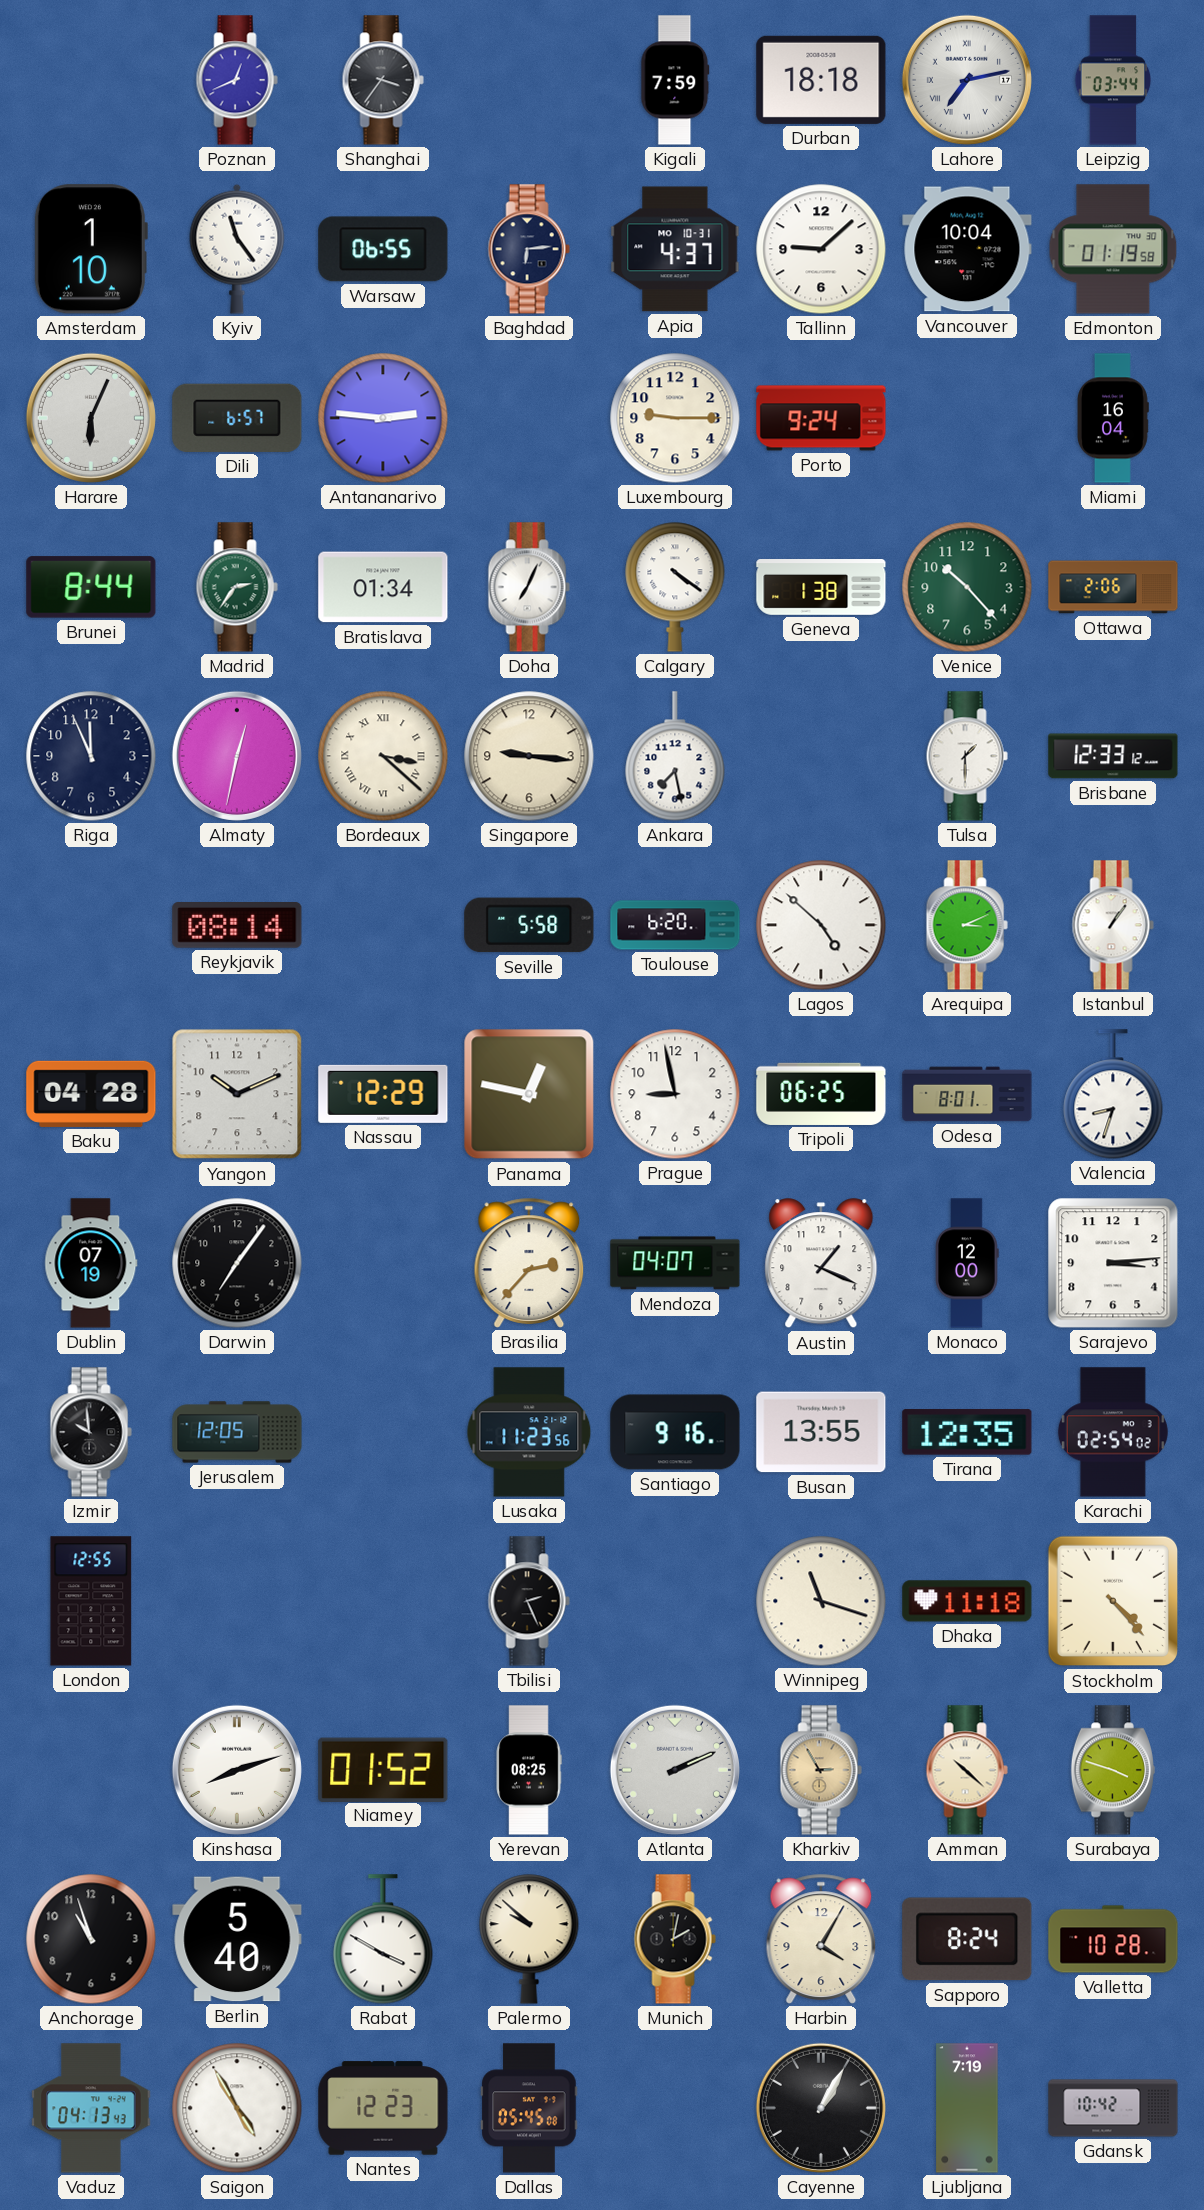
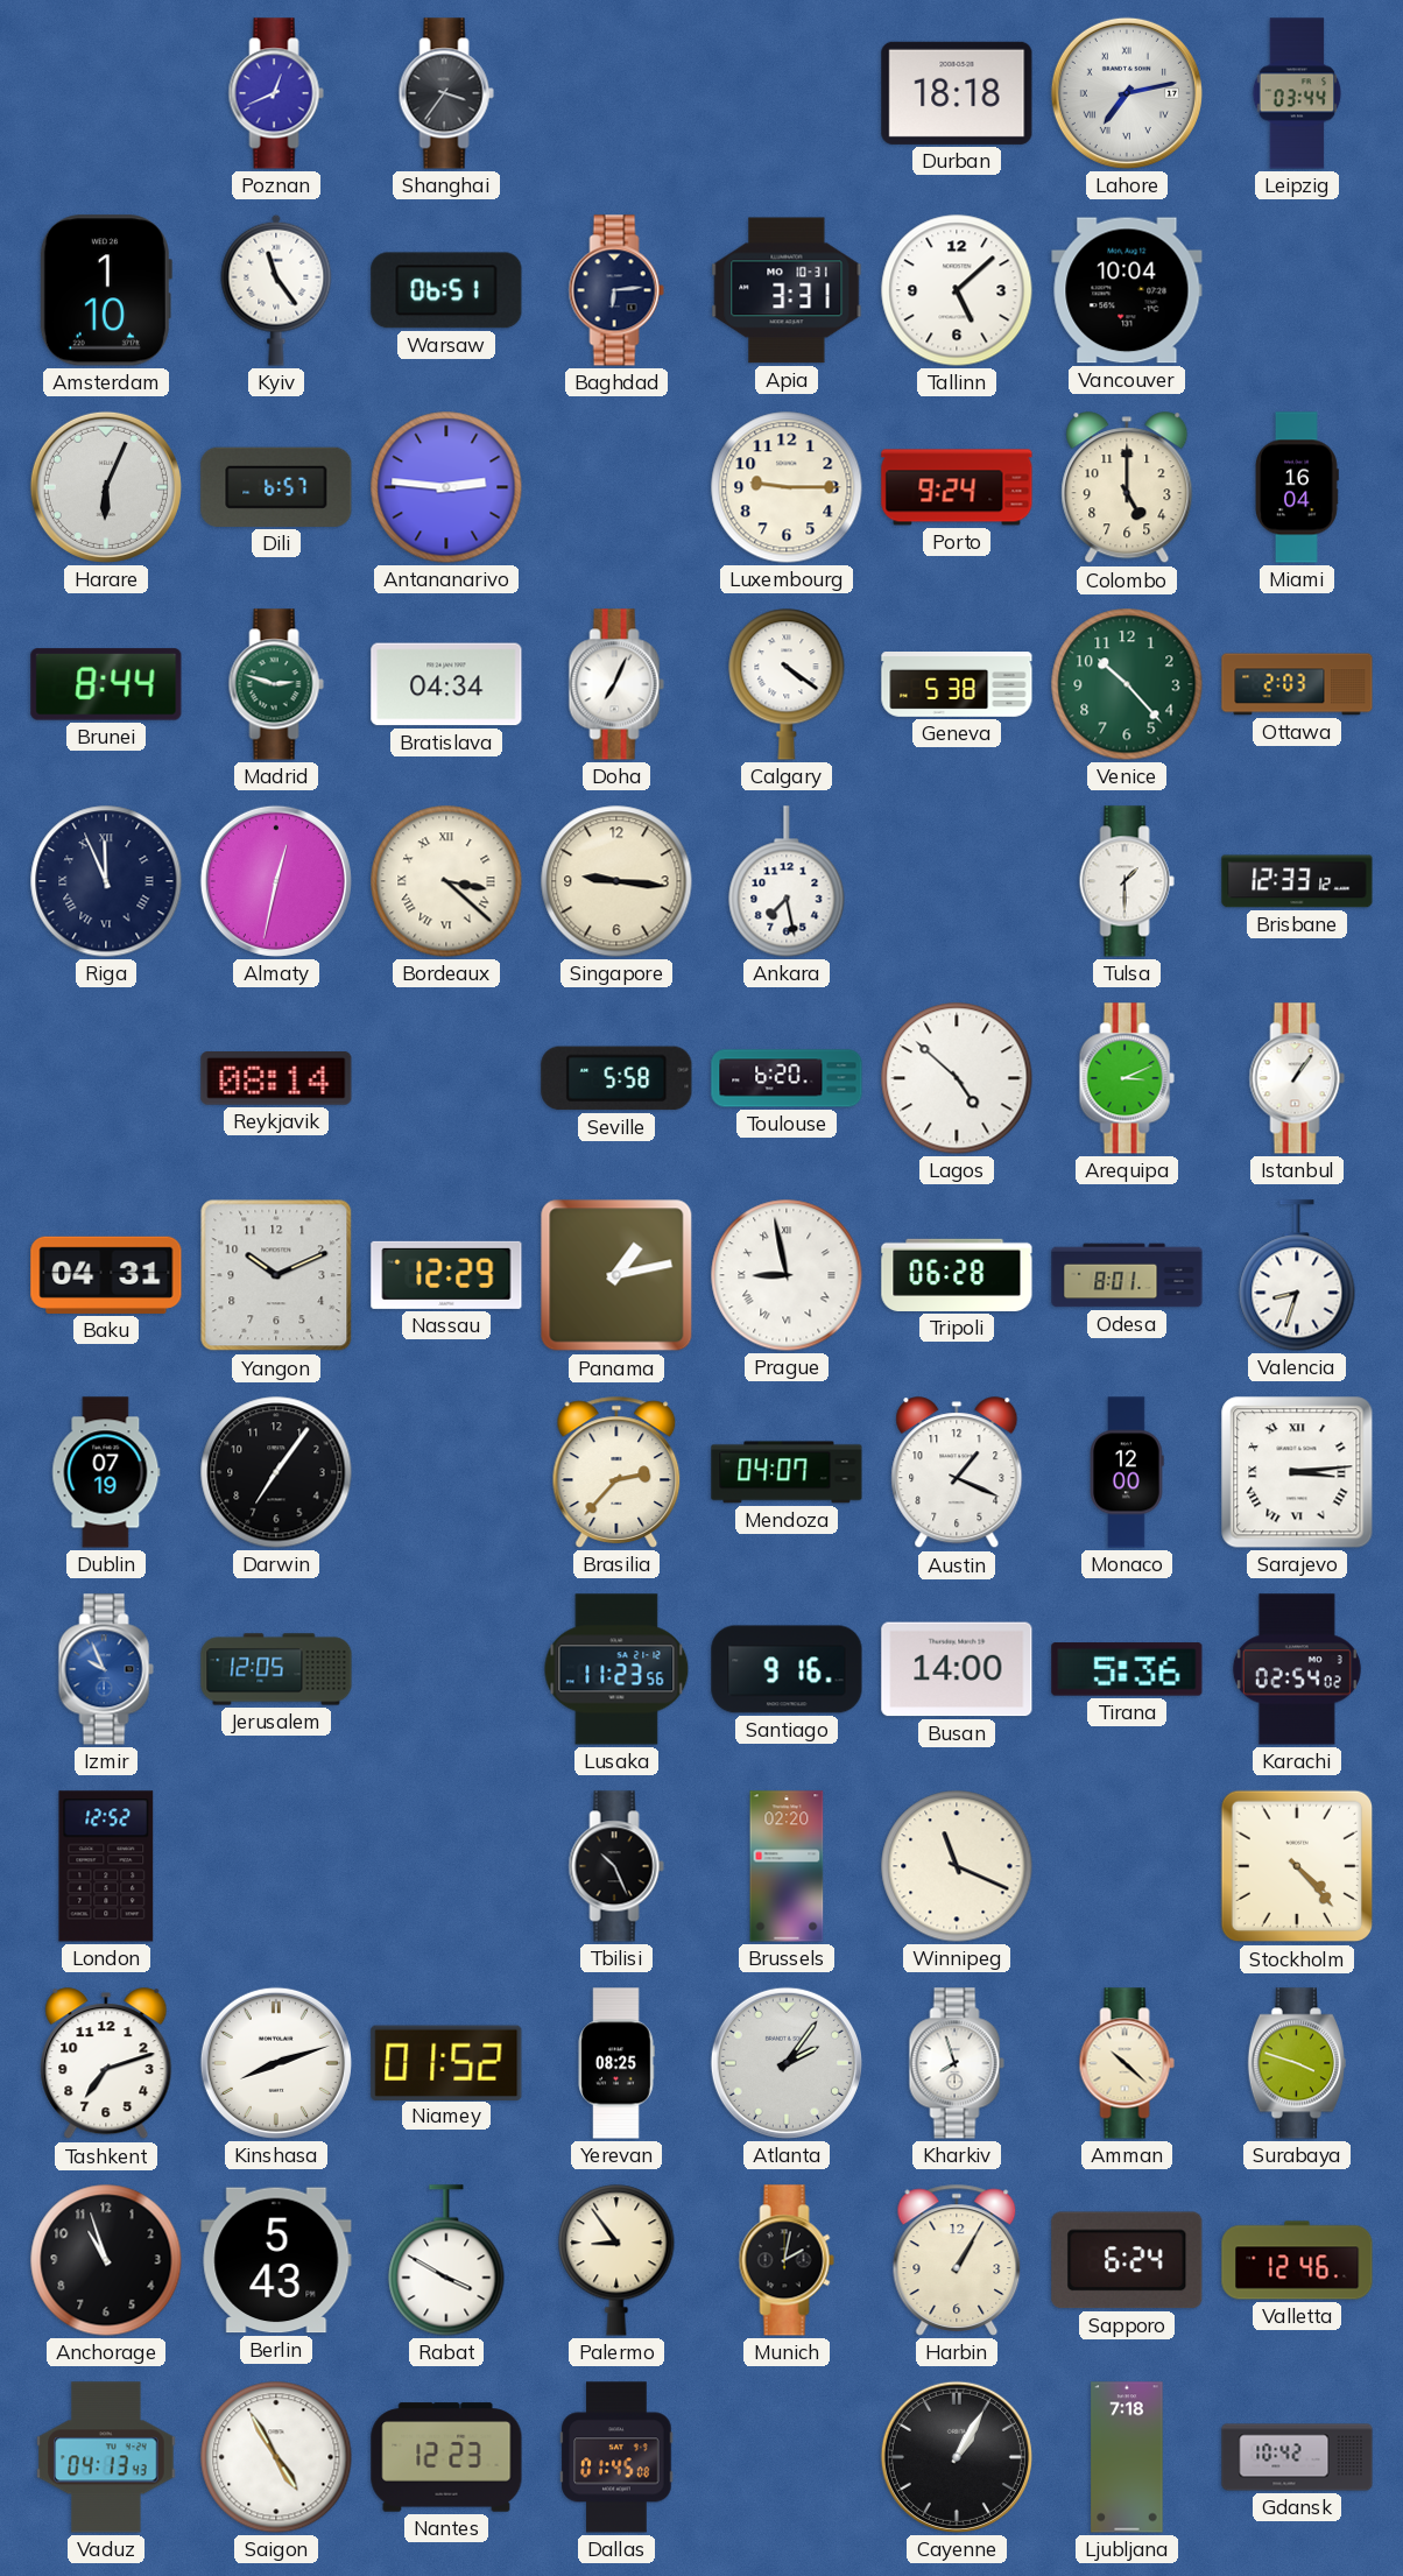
Kigali: 7:59 -> none
Warsaw: 06:55 -> 06:51
Apia: 4:37 -> 3:31
Tallinn: 9:08 -> 5:08
Edmonton: 01:19 -> none
Colombo: none -> 5:00
Madrid: 2:36 -> 2:48
Bratislava: 01:34 -> 04:34
Geneva: 1:38 -> 5:38
Ottawa: 2:06 -> 2:03
Riga numerals: Arabic -> Roman
Baku: 04:28 -> 04:31
Panama: 12:47 -> 1:13
Prague numerals: Arabic -> Roman
Tripoli: 06:25 -> 06:28
Sarajevo numerals: Arabic -> Roman
Izmir: 9:59 -> 9:56
Izmir dial: black -> blue
Busan: 13:55 -> 14:00
Tirana: 12:35 -> 5:36
London: 12:55 -> 12:52
Tbilisi: 2:26 -> 10:26
Brussels: none -> 02:20
Winnipeg: 11:18 -> 11:19
Dhaka: 11:18 -> none
Tashkent: none -> 7:12
Atlanta: 2:11 -> 2:06
Kharkiv: 2:55 -> 7:57
Kharkiv dial: champagne -> white
Berlin: 5:40 -> 5:43
Palermo: 9:52 -> 8:54
Harbin: 4:05 -> 1:05
Sapporo: 8:24 -> 6:24
Valletta: 10:28 -> 12:46
Dallas: 05:45 -> 01:45
Ljubljana: 7:19 -> 7:18
